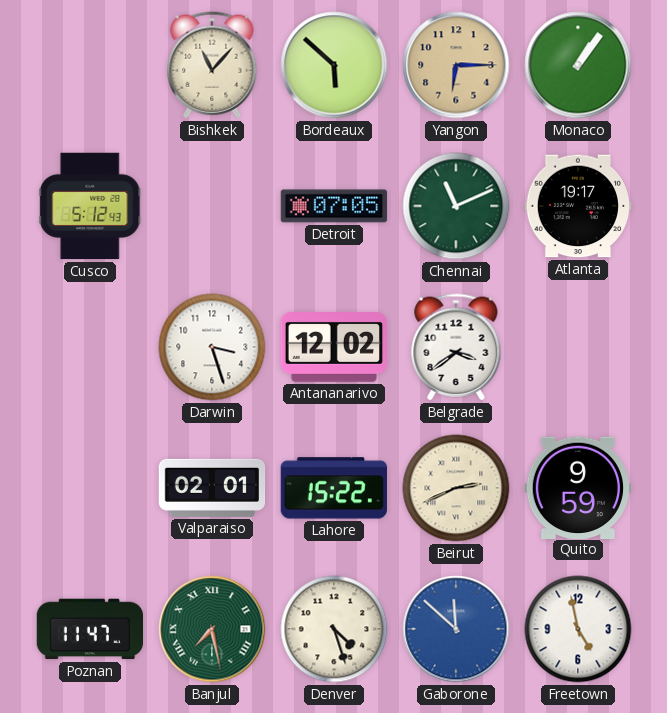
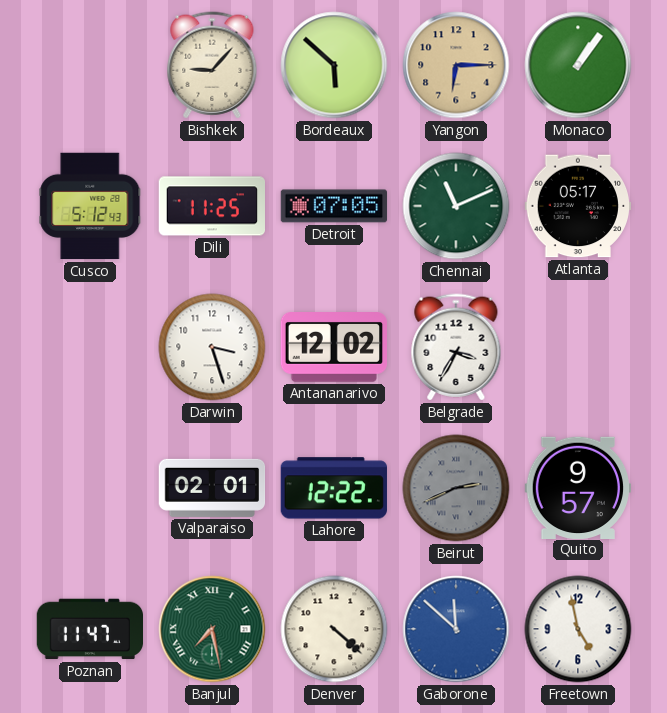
Bishkek: 11:07 -> 9:07
Dili: none -> 11:25
Atlanta: 19:17 -> 05:17
Belgrade: 3:39 -> 3:35
Lahore: 15:22 -> 12:22
Beirut dial: cream -> grey
Quito: 9:59 -> 9:57
Denver: 4:27 -> 4:22
